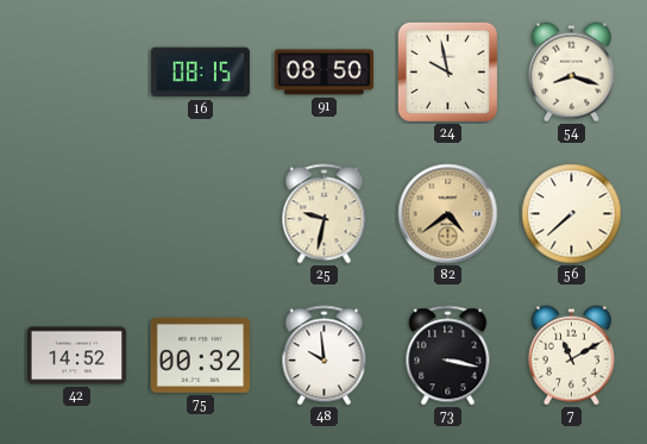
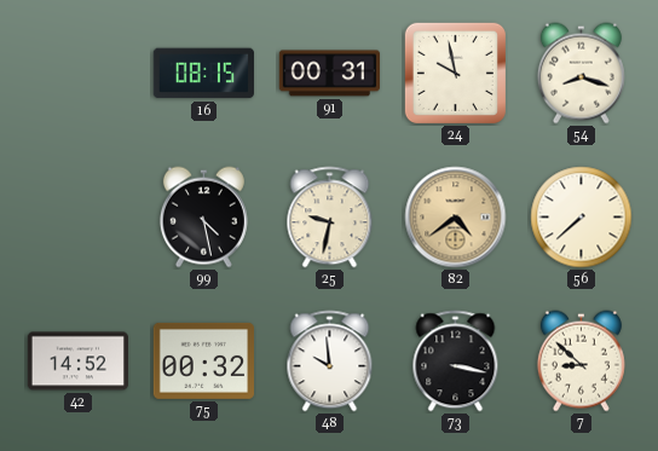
91: 08:50 -> 00:31
99: none -> 4:28
7: 11:10 -> 8:52
